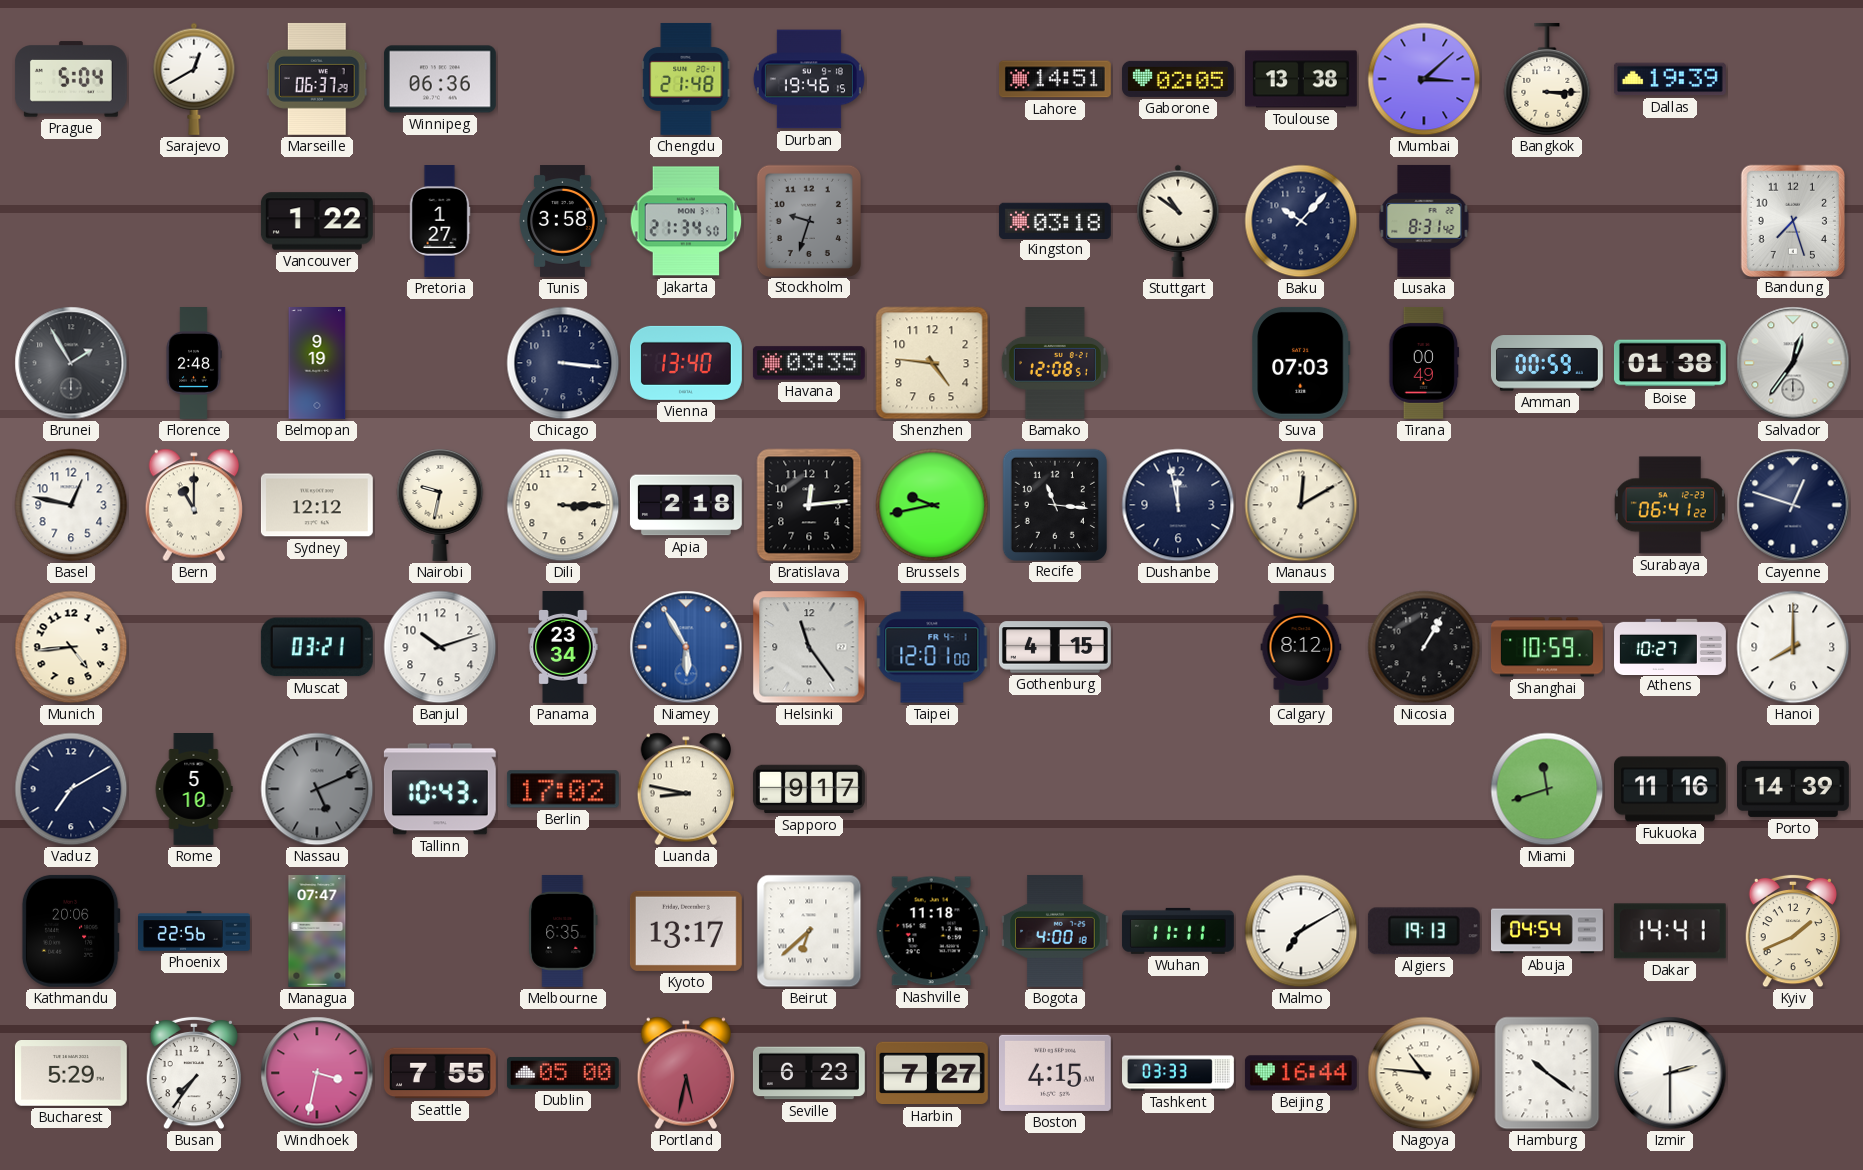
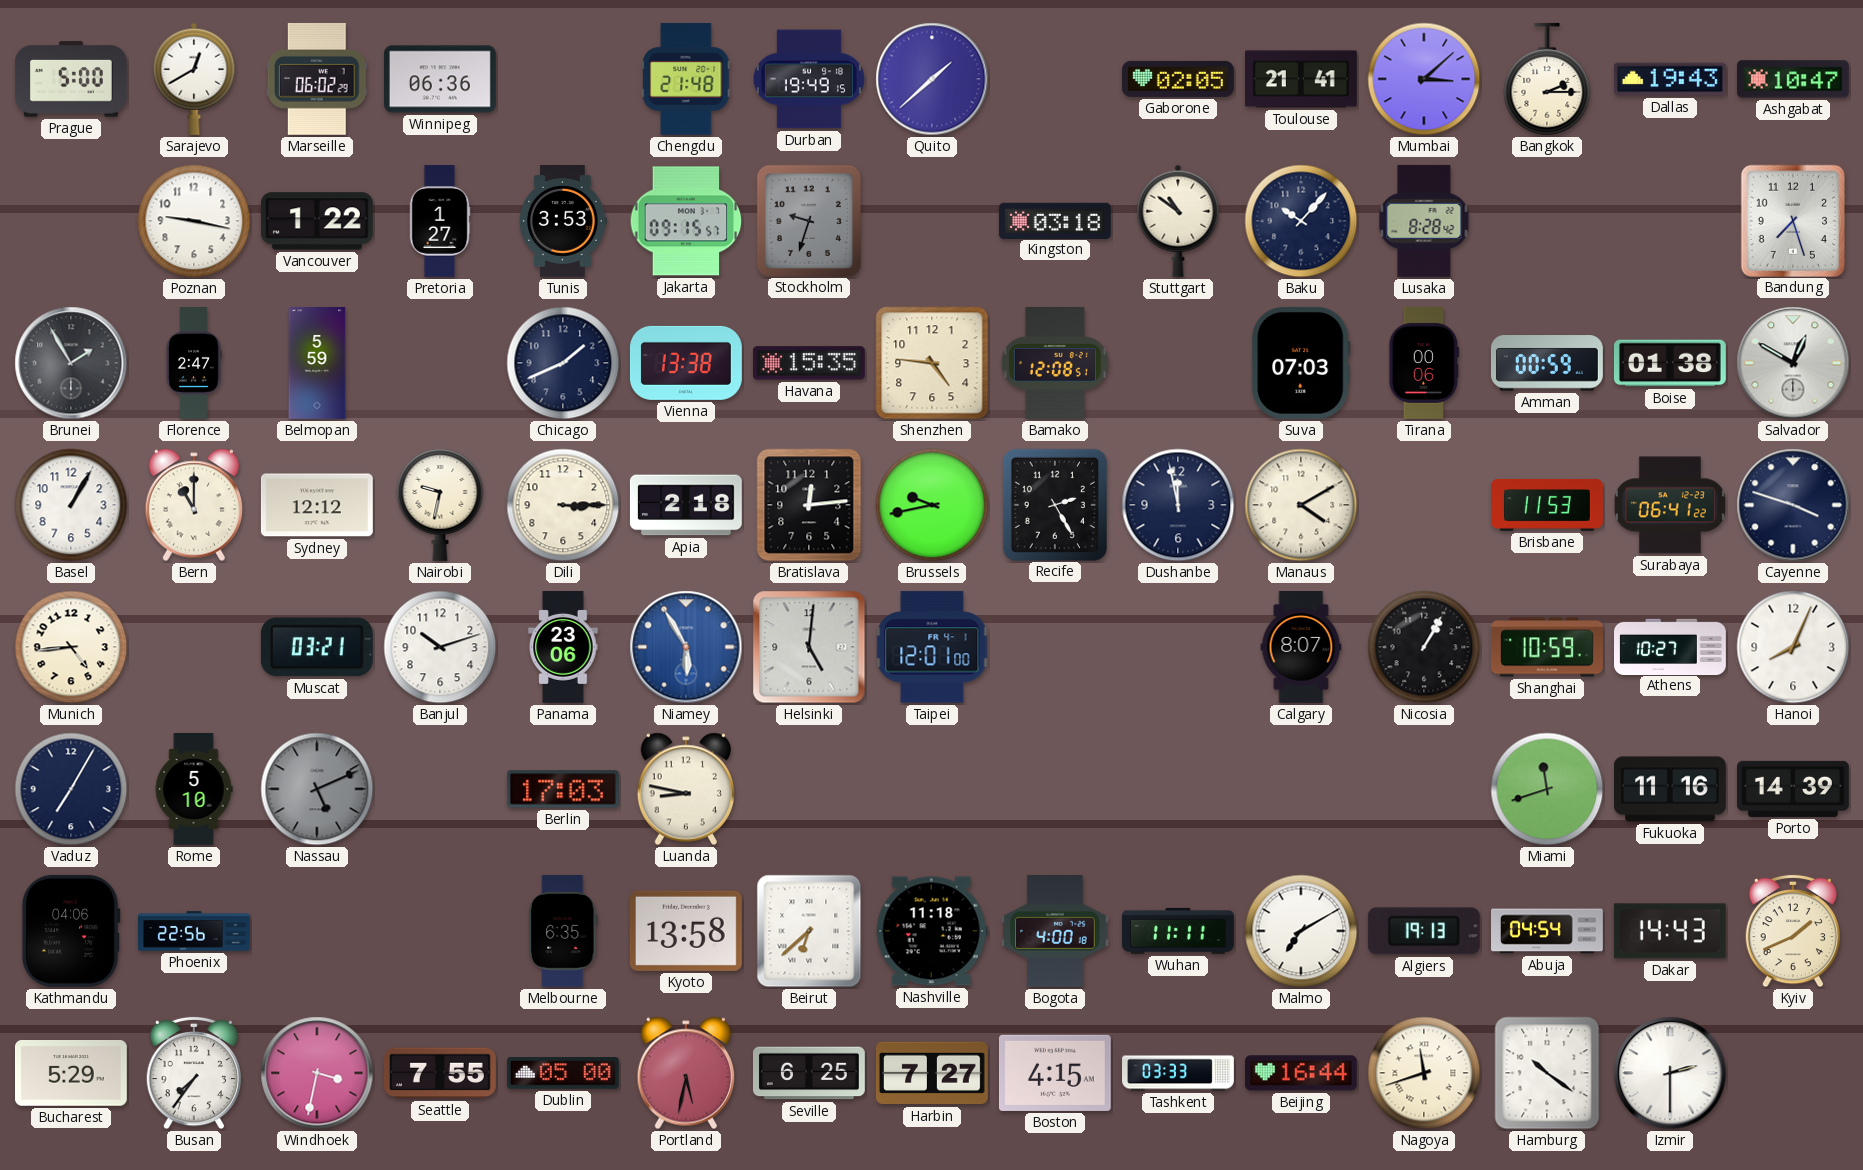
Prague: 5:04 -> 5:00
Marseille: 06:37 -> 06:02
Durban: 19:46 -> 19:49
Quito: none -> 1:38
Lahore: 14:51 -> none
Toulouse: 13:38 -> 21:41
Bangkok: 3:15 -> 2:15
Dallas: 19:39 -> 19:43
Ashgabat: none -> 10:47
Poznan: none -> 9:17
Tunis: 3:58 -> 3:53
Jakarta: 21:34 -> 09:15
Lusaka: 8:31 -> 8:28
Florence: 2:48 -> 2:47
Belmopan: 9:19 -> 5:59
Chicago: 3:16 -> 1:41
Vienna: 13:40 -> 13:38
Havana: 03:35 -> 15:35
Tirana: 00:49 -> 00:06
Salvador: 12:36 -> 12:50
Basel: 12:47 -> 1:05
Recife: 11:16 -> 2:25
Manaus: 12:10 -> 4:10
Brisbane: none -> 11:53
Cayenne: 12:48 -> 3:48
Panama: 23:34 -> 23:06
Helsinki: 11:24 -> 5:01
Gothenburg: 4:15 -> none
Calgary: 8:12 -> 8:07
Hanoi: 8:00 -> 8:04
Vaduz: 7:10 -> 7:05
Tallinn: 10:43 -> none
Berlin: 17:02 -> 17:03
Sapporo: 9:17 -> none
Kathmandu: 20:06 -> 04:06
Managua: 07:47 -> none
Kyoto: 13:17 -> 13:58
Dakar: 14:41 -> 14:43
Seville: 6:23 -> 6:25
Nagoya: 10:46 -> 11:42
